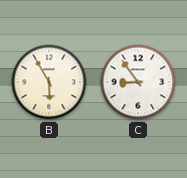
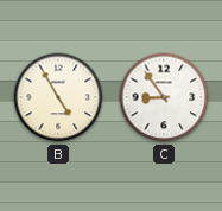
B: 5:55 -> 4:55
